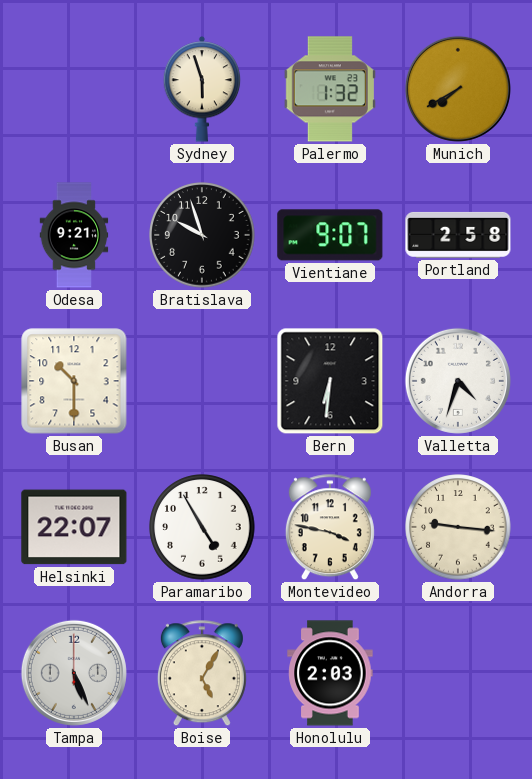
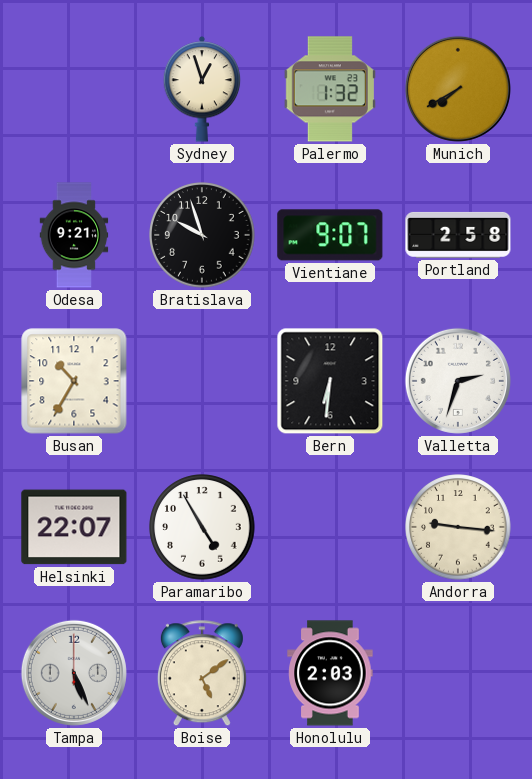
Sydney: 5:57 -> 12:57
Busan: 10:30 -> 10:35
Valletta: 4:33 -> 2:33
Montevideo: 3:47 -> none
Boise: 5:05 -> 5:09
